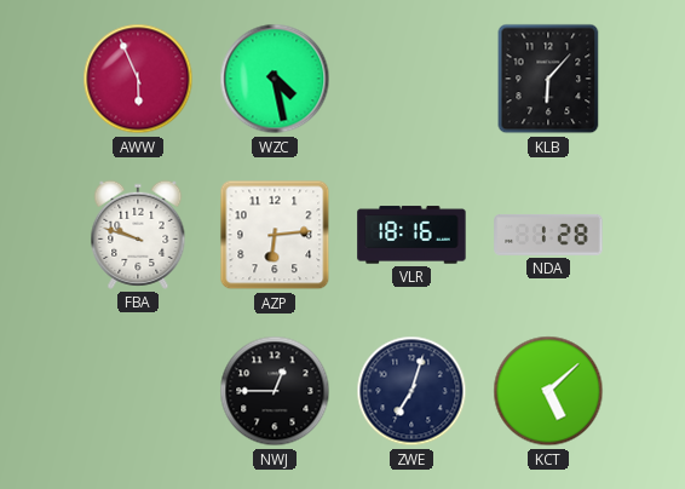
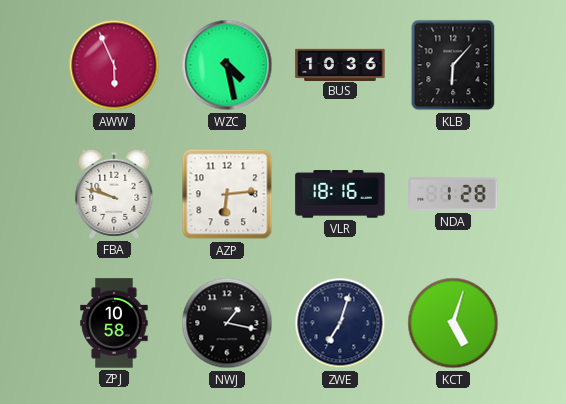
BUS: none -> 10:36
ZPJ: none -> 10:58
NWJ: 12:45 -> 1:17
KCT: 5:08 -> 5:03
